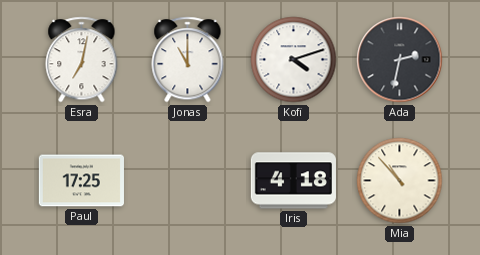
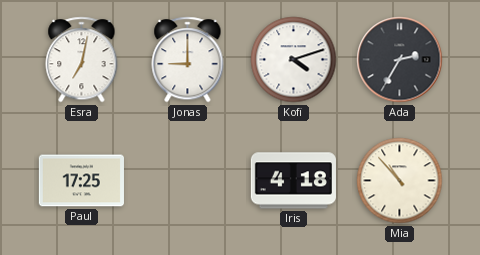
Jonas: 11:00 -> 9:00
Ada: 2:32 -> 2:35
